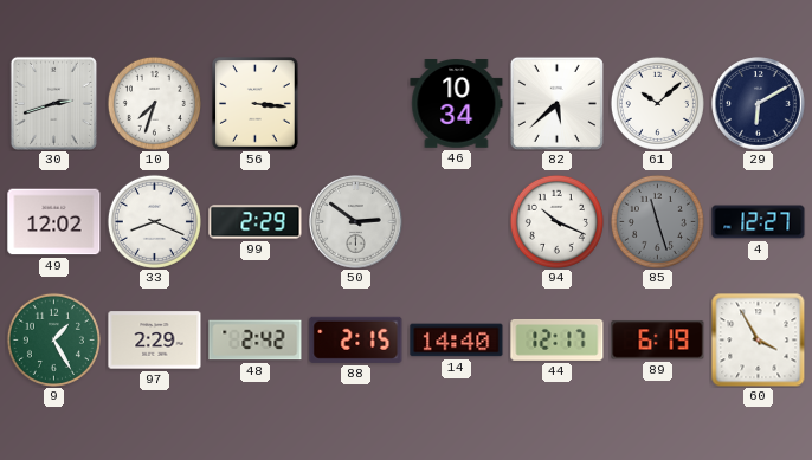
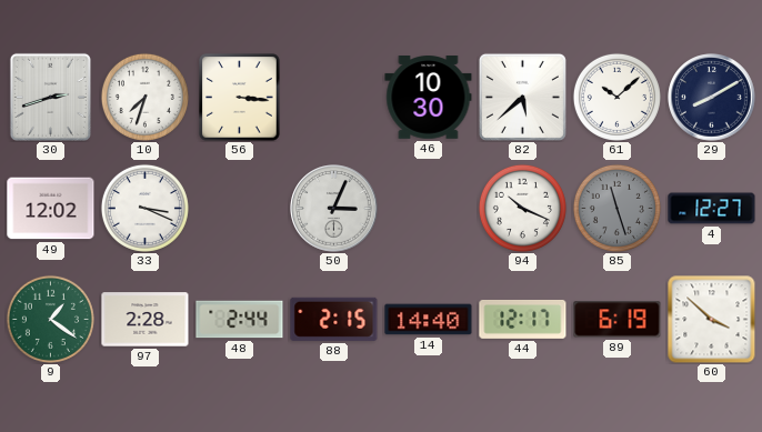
46: 10:34 -> 10:30
29: 6:10 -> 8:10
33: 8:19 -> 3:19
99: 2:29 -> none
50: 2:51 -> 3:04
9: 1:25 -> 1:21
97: 2:29 -> 2:28
48: 2:42 -> 2:44
60: 3:55 -> 3:52
